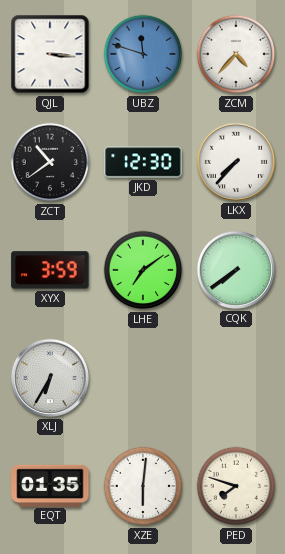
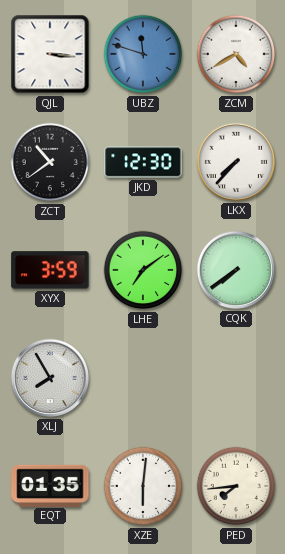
ZCM: 4:37 -> 4:40
XLJ: 6:35 -> 7:55
PED: 7:48 -> 7:44
